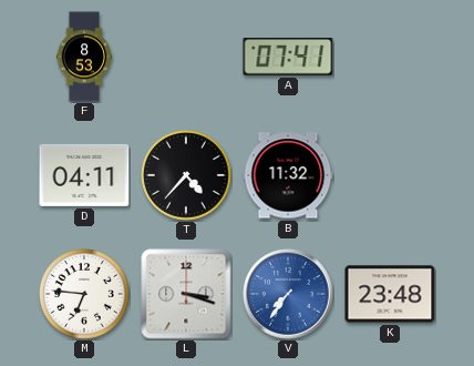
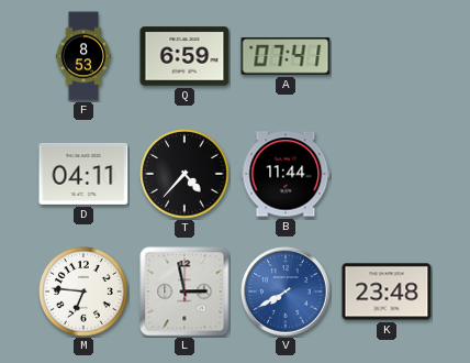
Q: none -> 6:59
B: 11:32 -> 11:44
L: 3:18 -> 2:58
V: 7:36 -> 7:40
